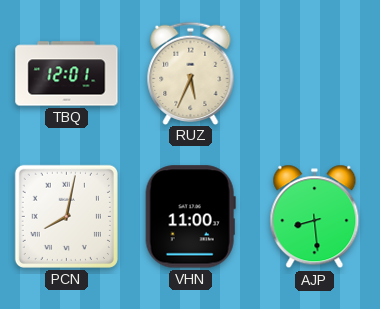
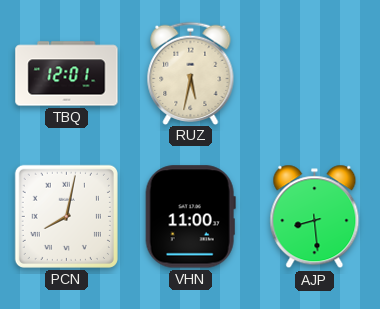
RUZ: 5:34 -> 5:32
